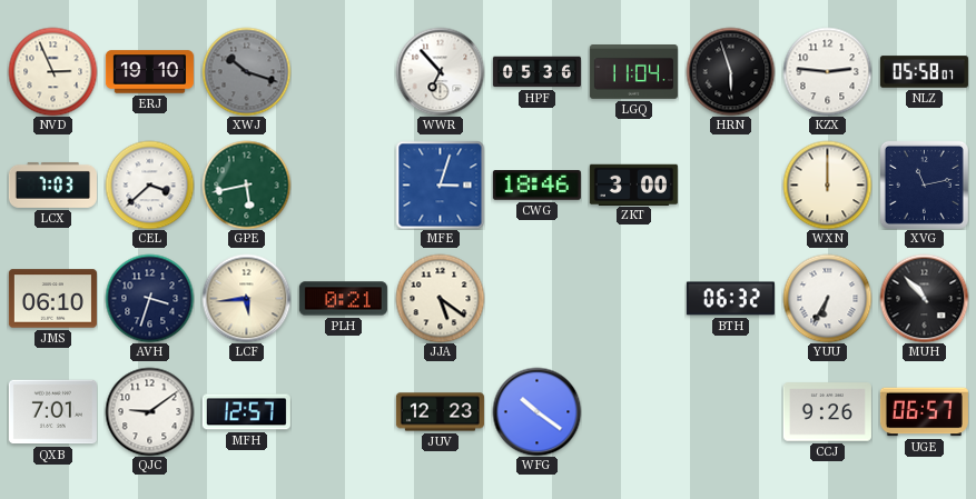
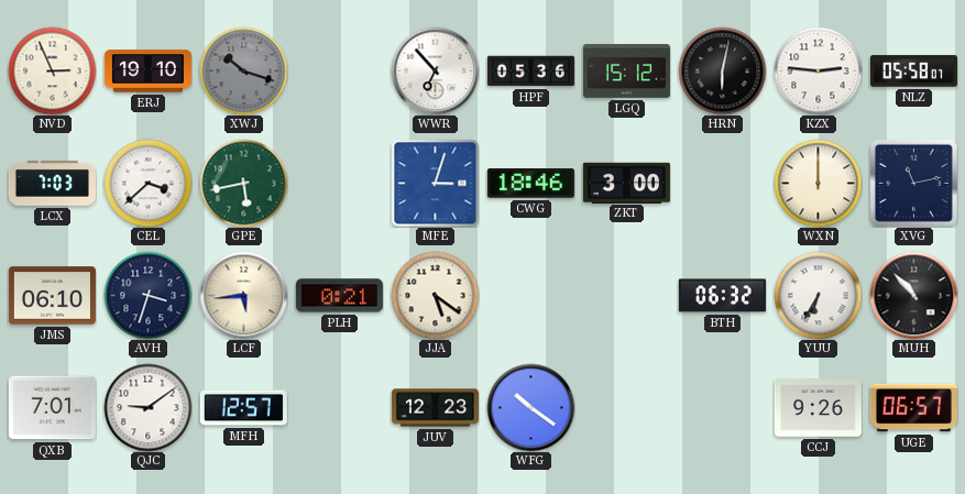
LGQ: 11:04 -> 15:12
HRN: 5:57 -> 6:02
